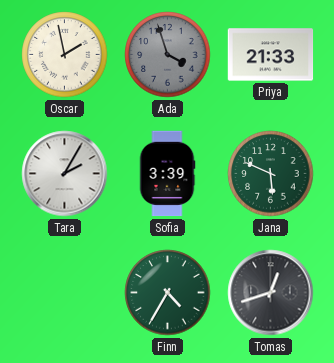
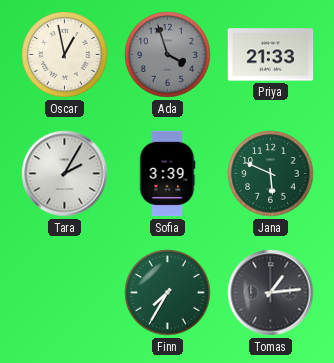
Oscar: 1:58 -> 12:58
Finn: 4:35 -> 7:35
Tomas: 12:42 -> 1:14
